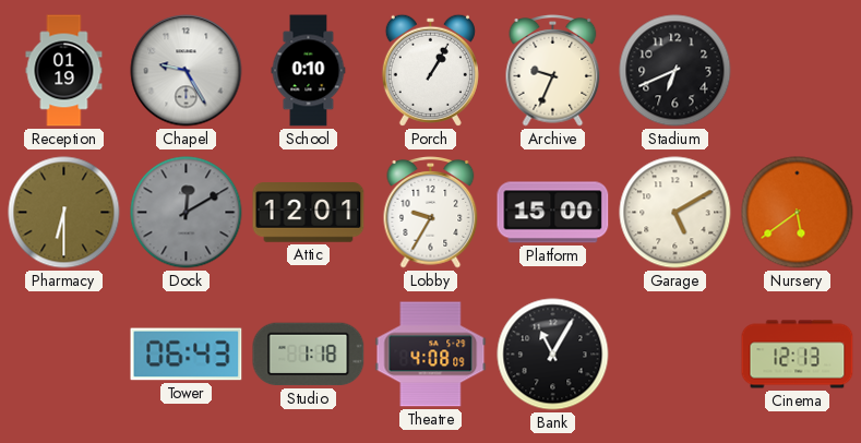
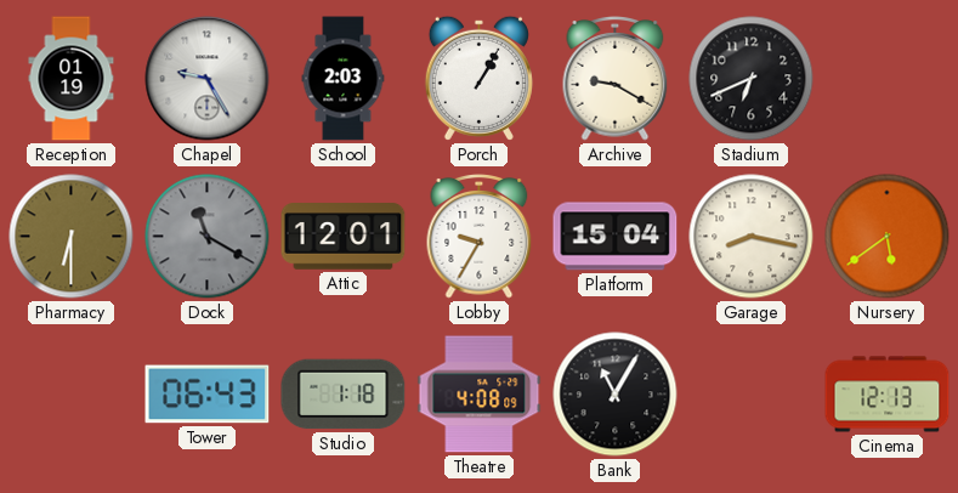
School: 0:10 -> 2:03
Archive: 9:34 -> 9:20
Dock: 12:10 -> 11:20
Platform: 15:00 -> 15:04
Garage: 5:10 -> 8:17
